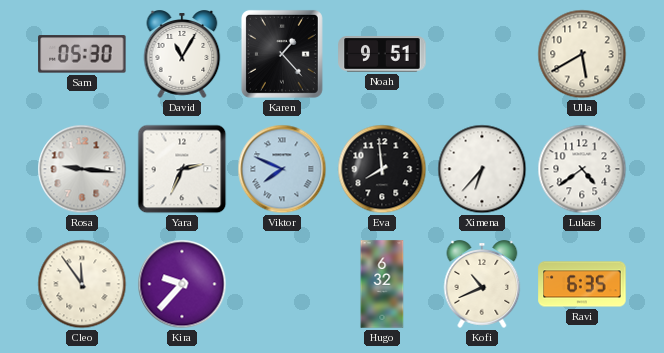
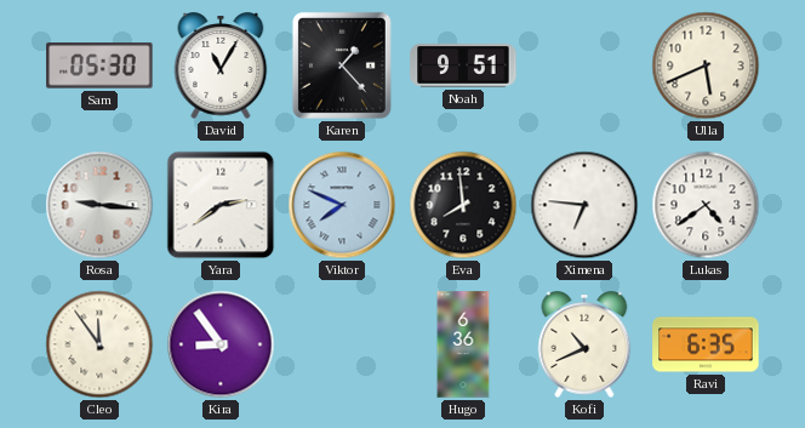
Ulla: 5:40 -> 5:41
Yara: 2:34 -> 2:39
Ximena: 6:37 -> 6:46
Kira: 9:37 -> 8:54
Hugo: 6:32 -> 6:36
